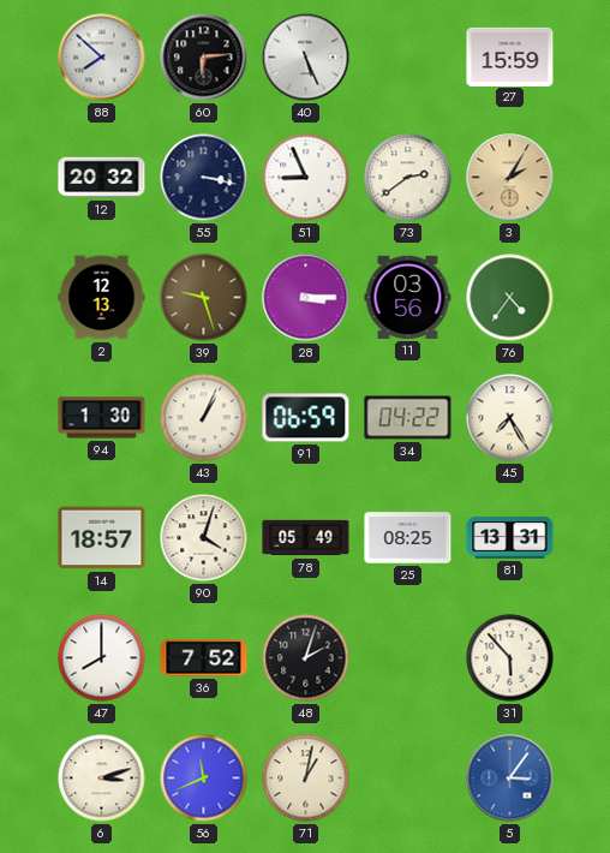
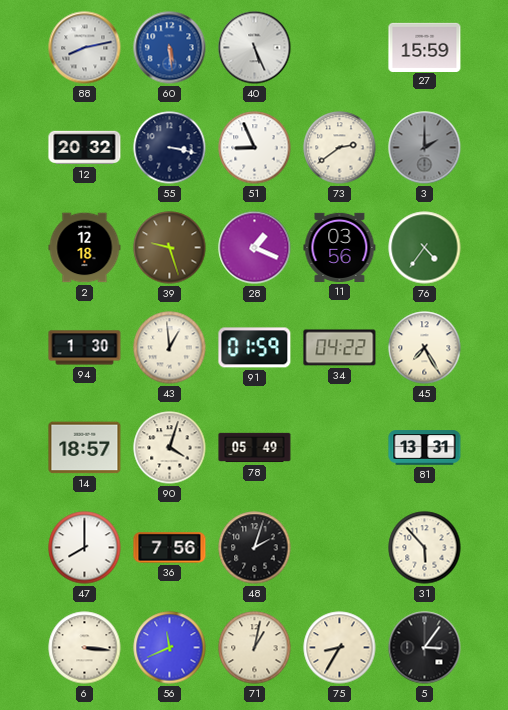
88: 7:52 -> 8:13
60: 6:14 -> 5:29
60 dial: black -> blue
3: 2:05 -> 2:00
3 dial: champagne -> grey
2: 12:13 -> 12:18
28: 3:15 -> 1:19
43: 1:04 -> 12:59
91: 06:59 -> 01:59
25: 08:25 -> none
36: 7:52 -> 7:56
6: 3:12 -> 3:16
75: none -> 8:35
5 dial: blue -> black
